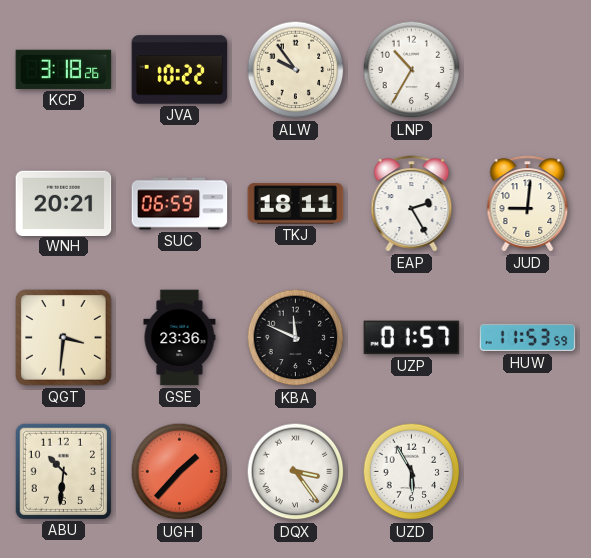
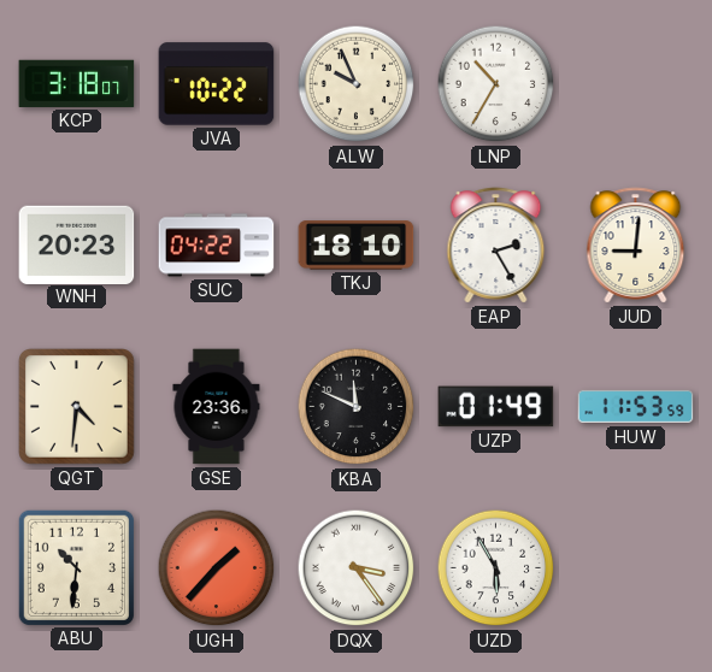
KCP: 3:18:26 -> 3:18:07
ALW: 9:54 -> 9:56
WNH: 20:21 -> 20:23
SUC: 06:59 -> 04:22
TKJ: 18:11 -> 18:10
QGT: 3:31 -> 4:31
UZP: 01:57 -> 01:49
